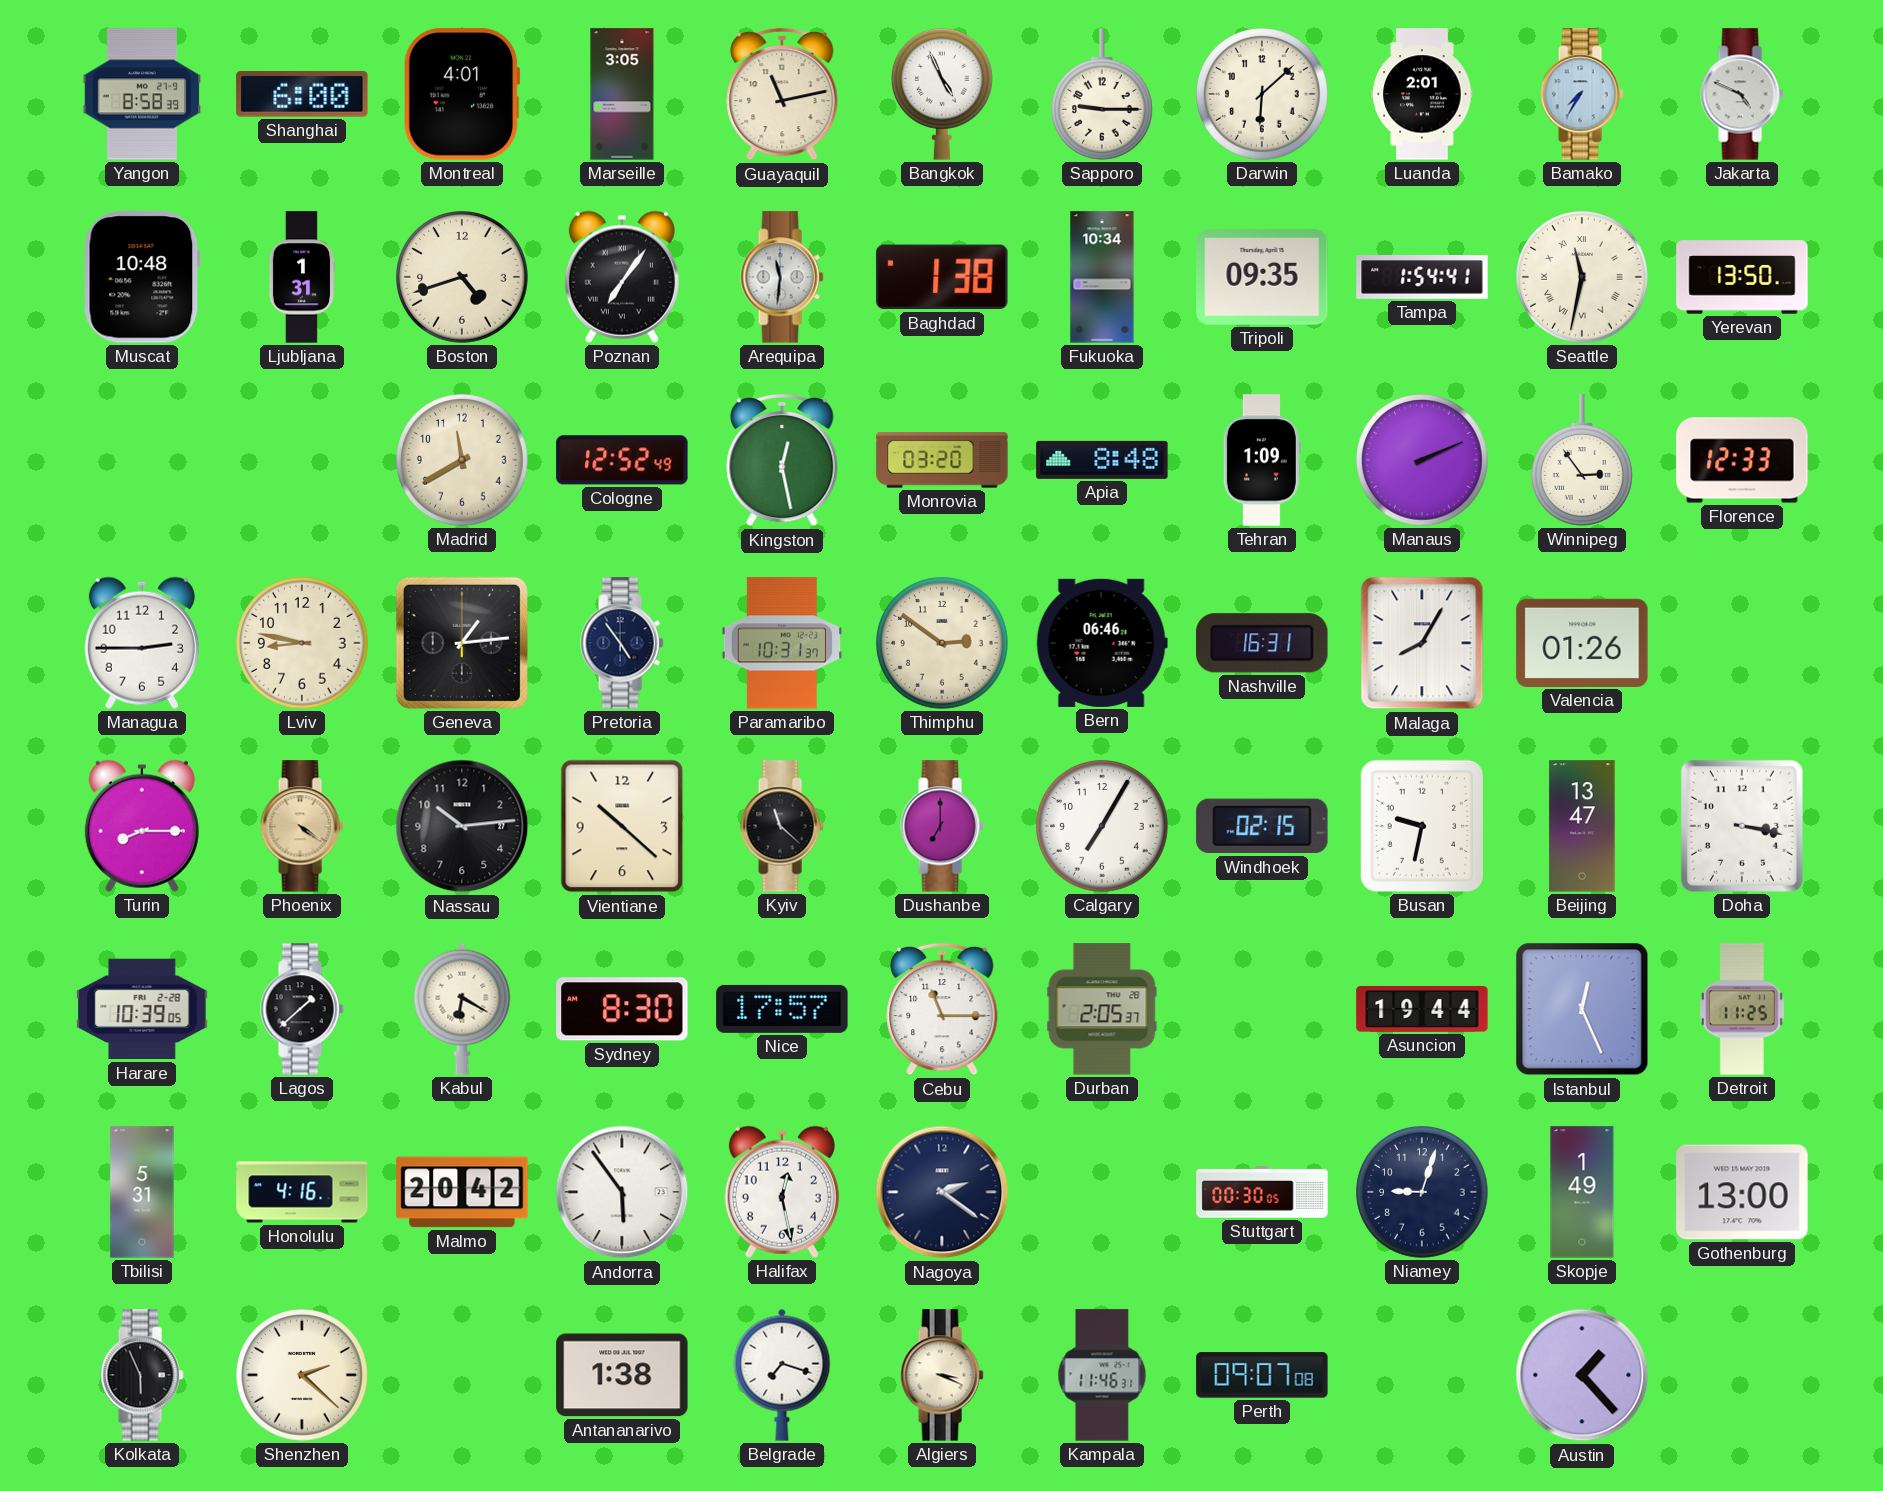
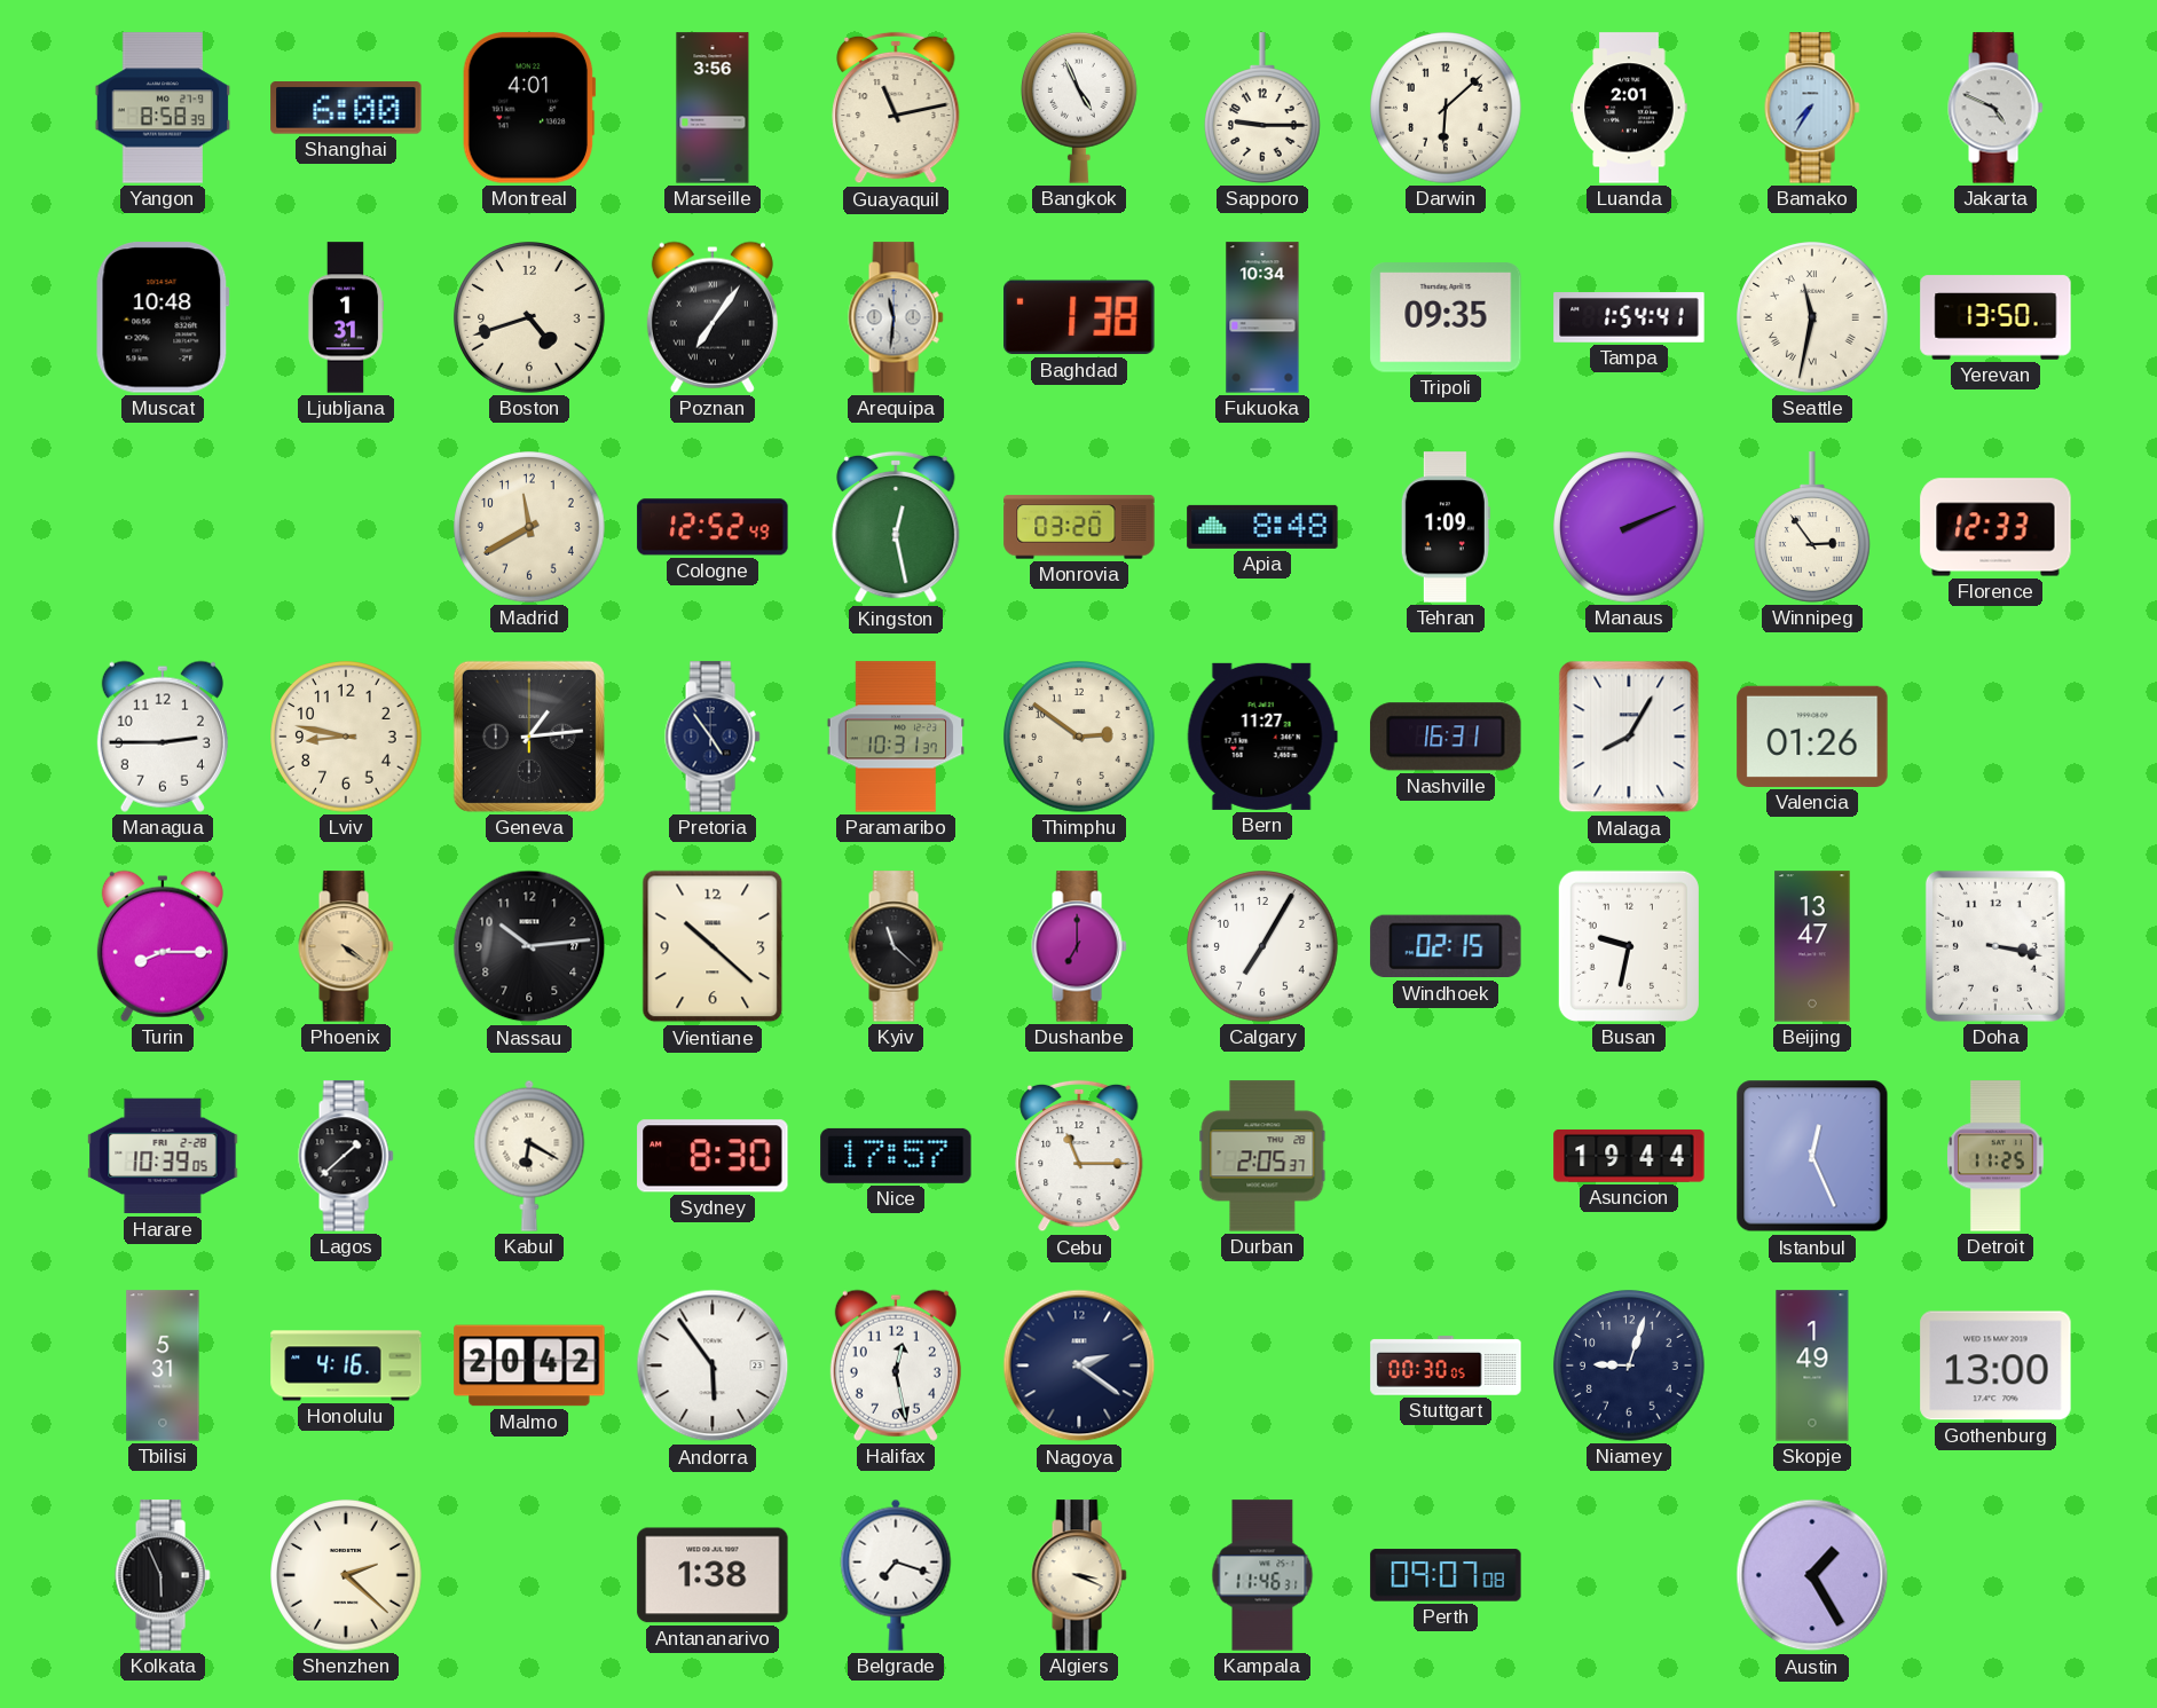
Marseille: 3:05 -> 3:56
Bern: 06:46 -> 11:27
Austin: 1:23 -> 1:25
